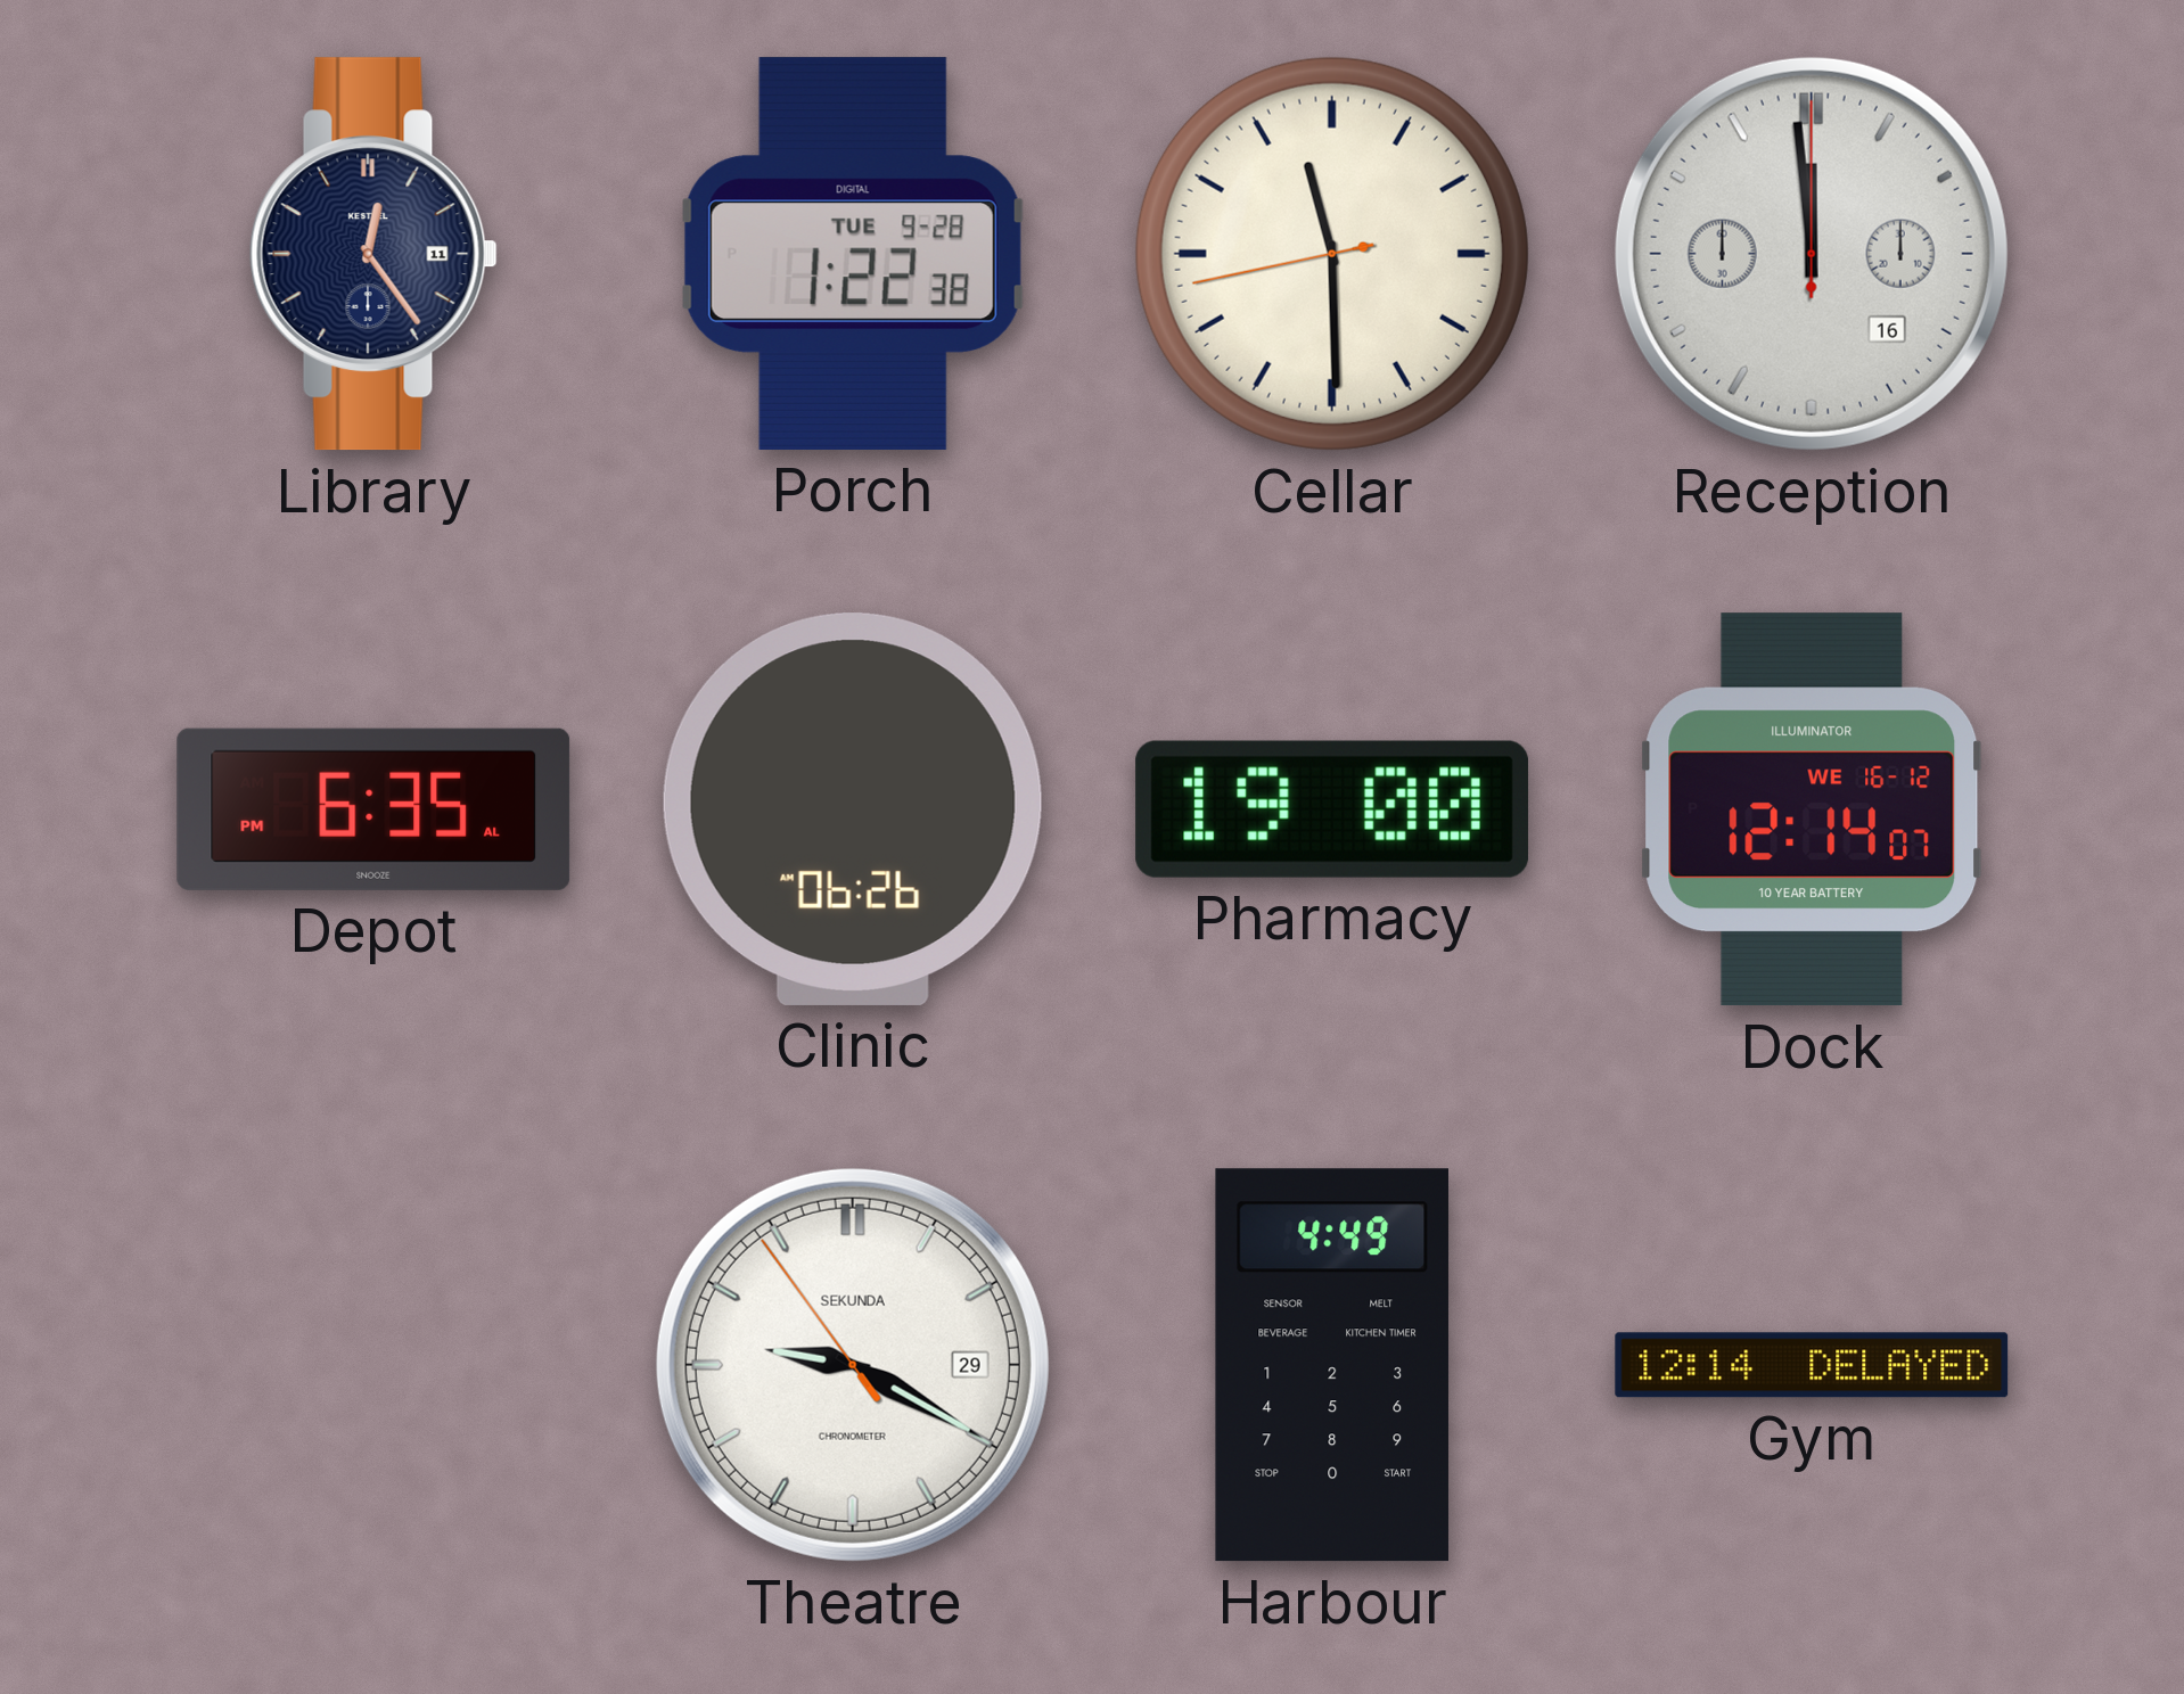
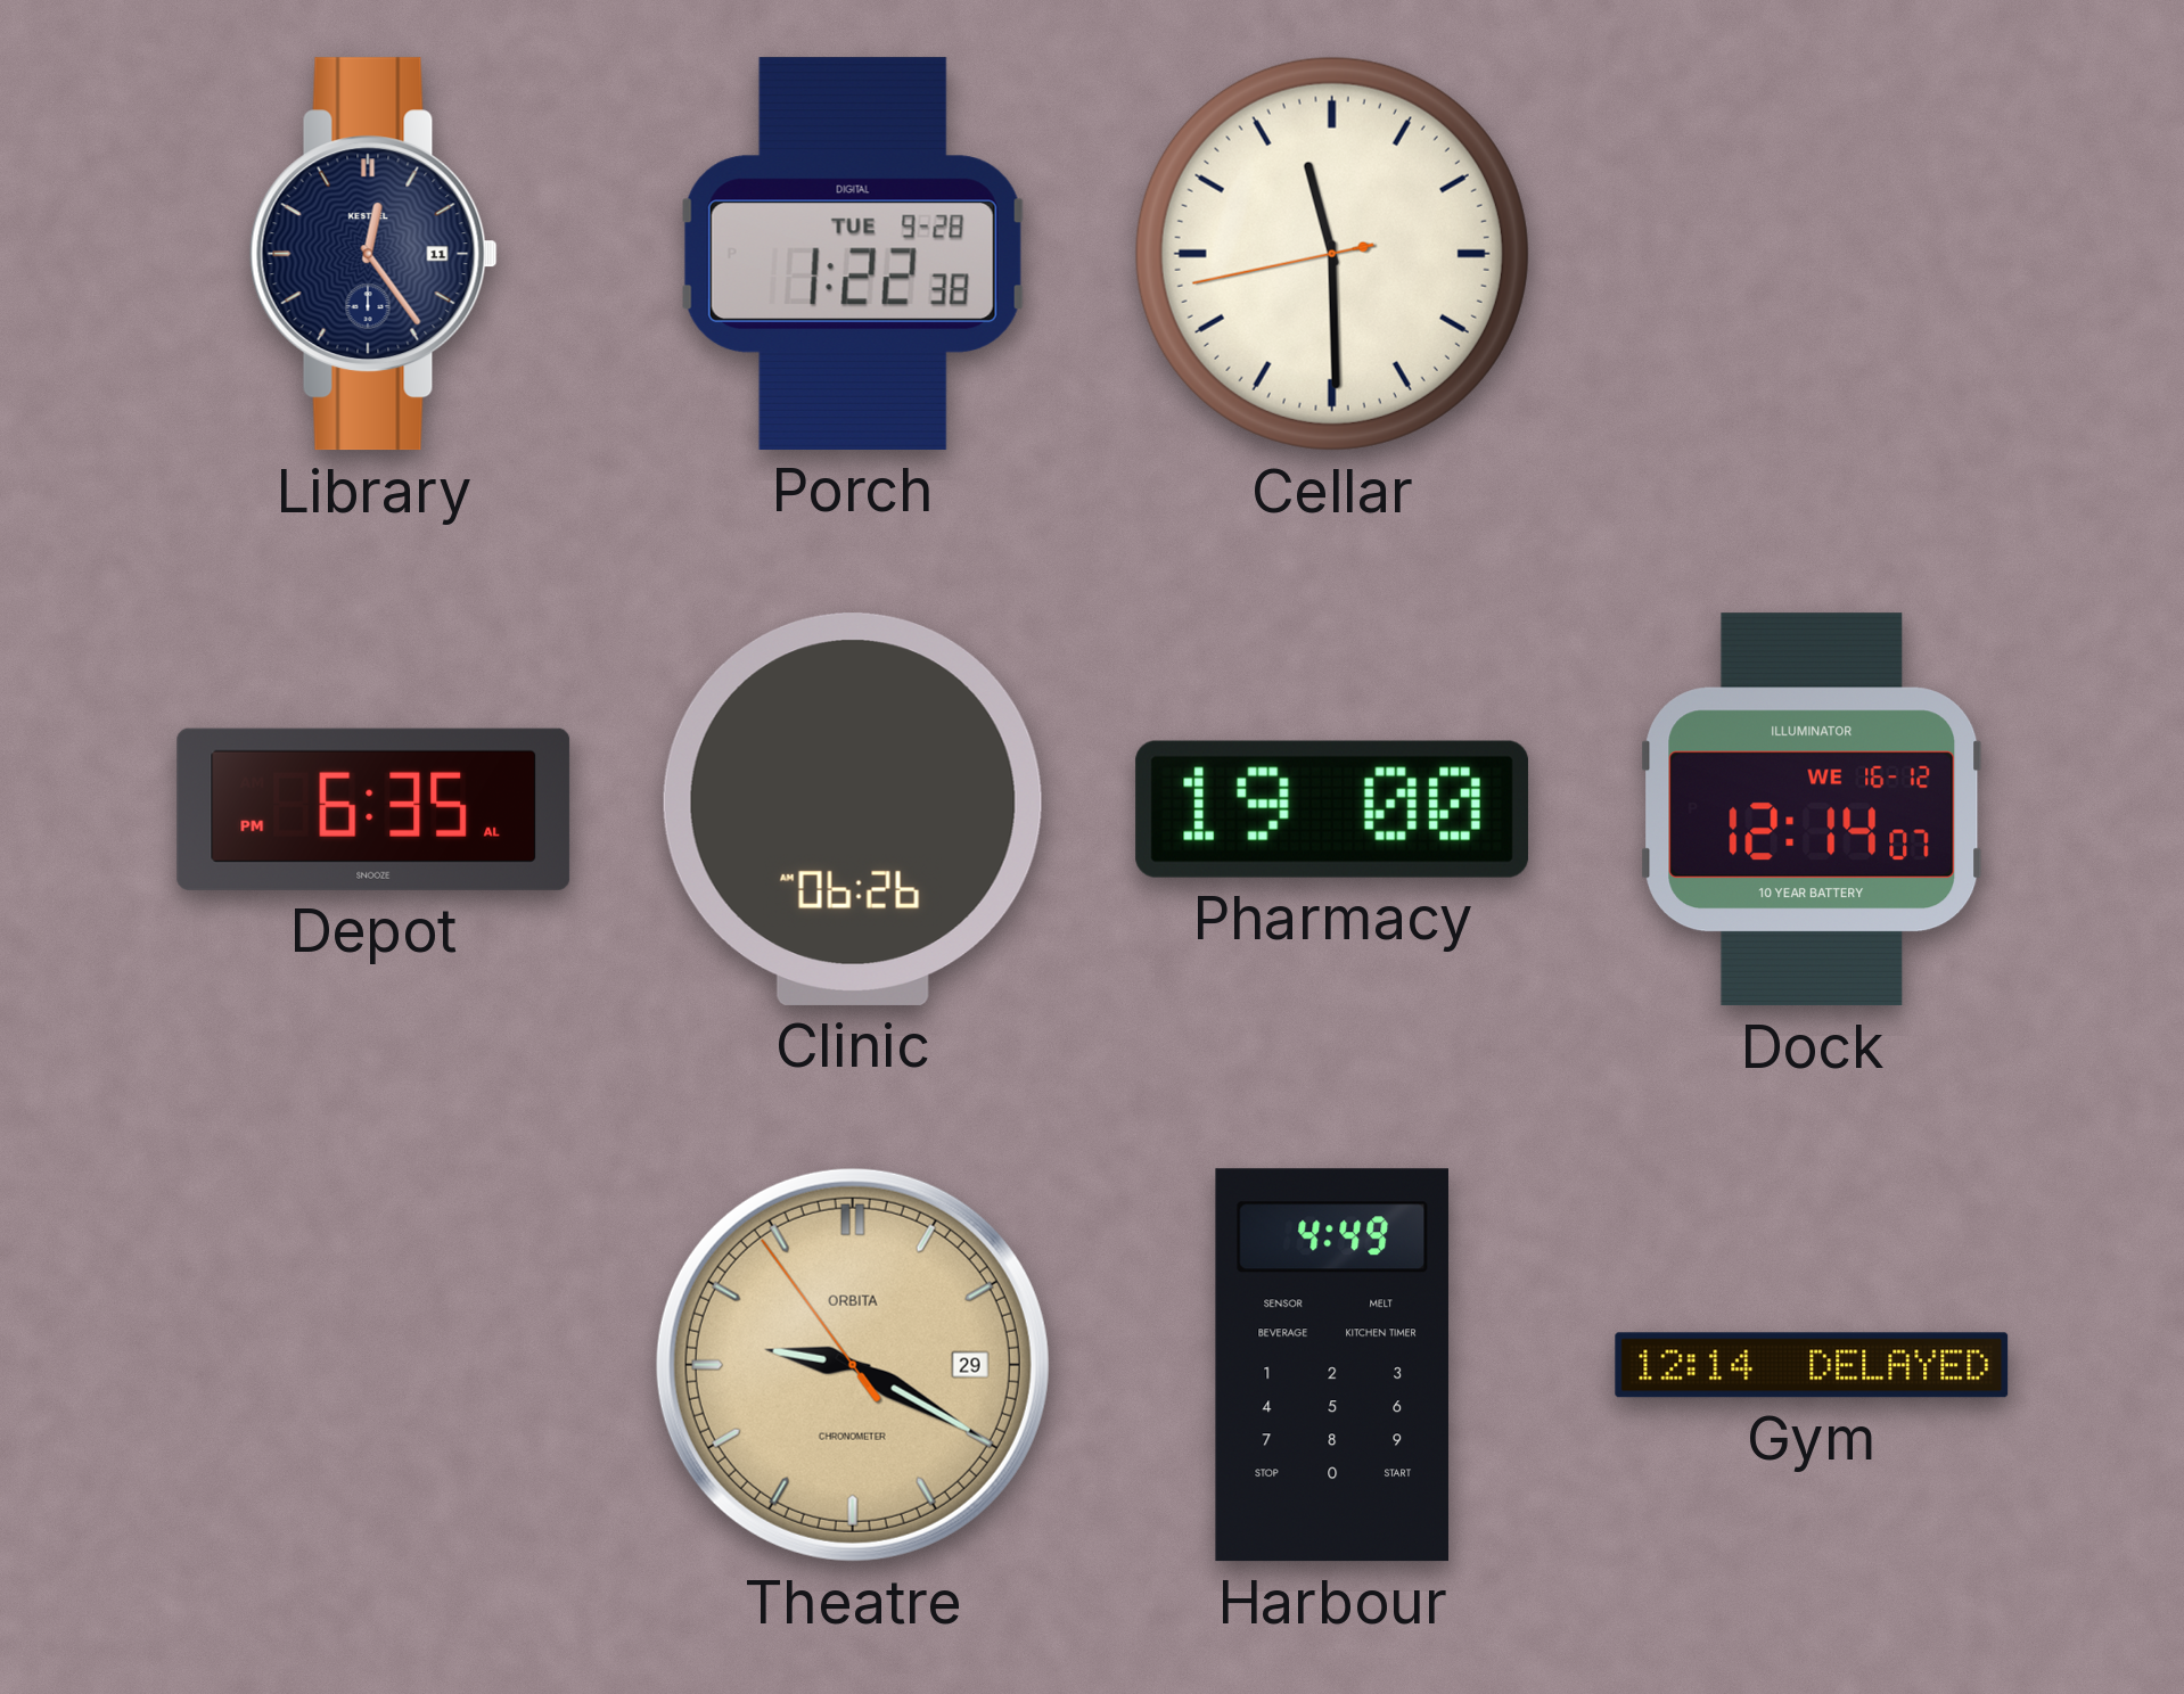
Reception: 11:59 -> none
Theatre dial: white -> champagne
Theatre brand: SEKUNDA -> ORBITA
